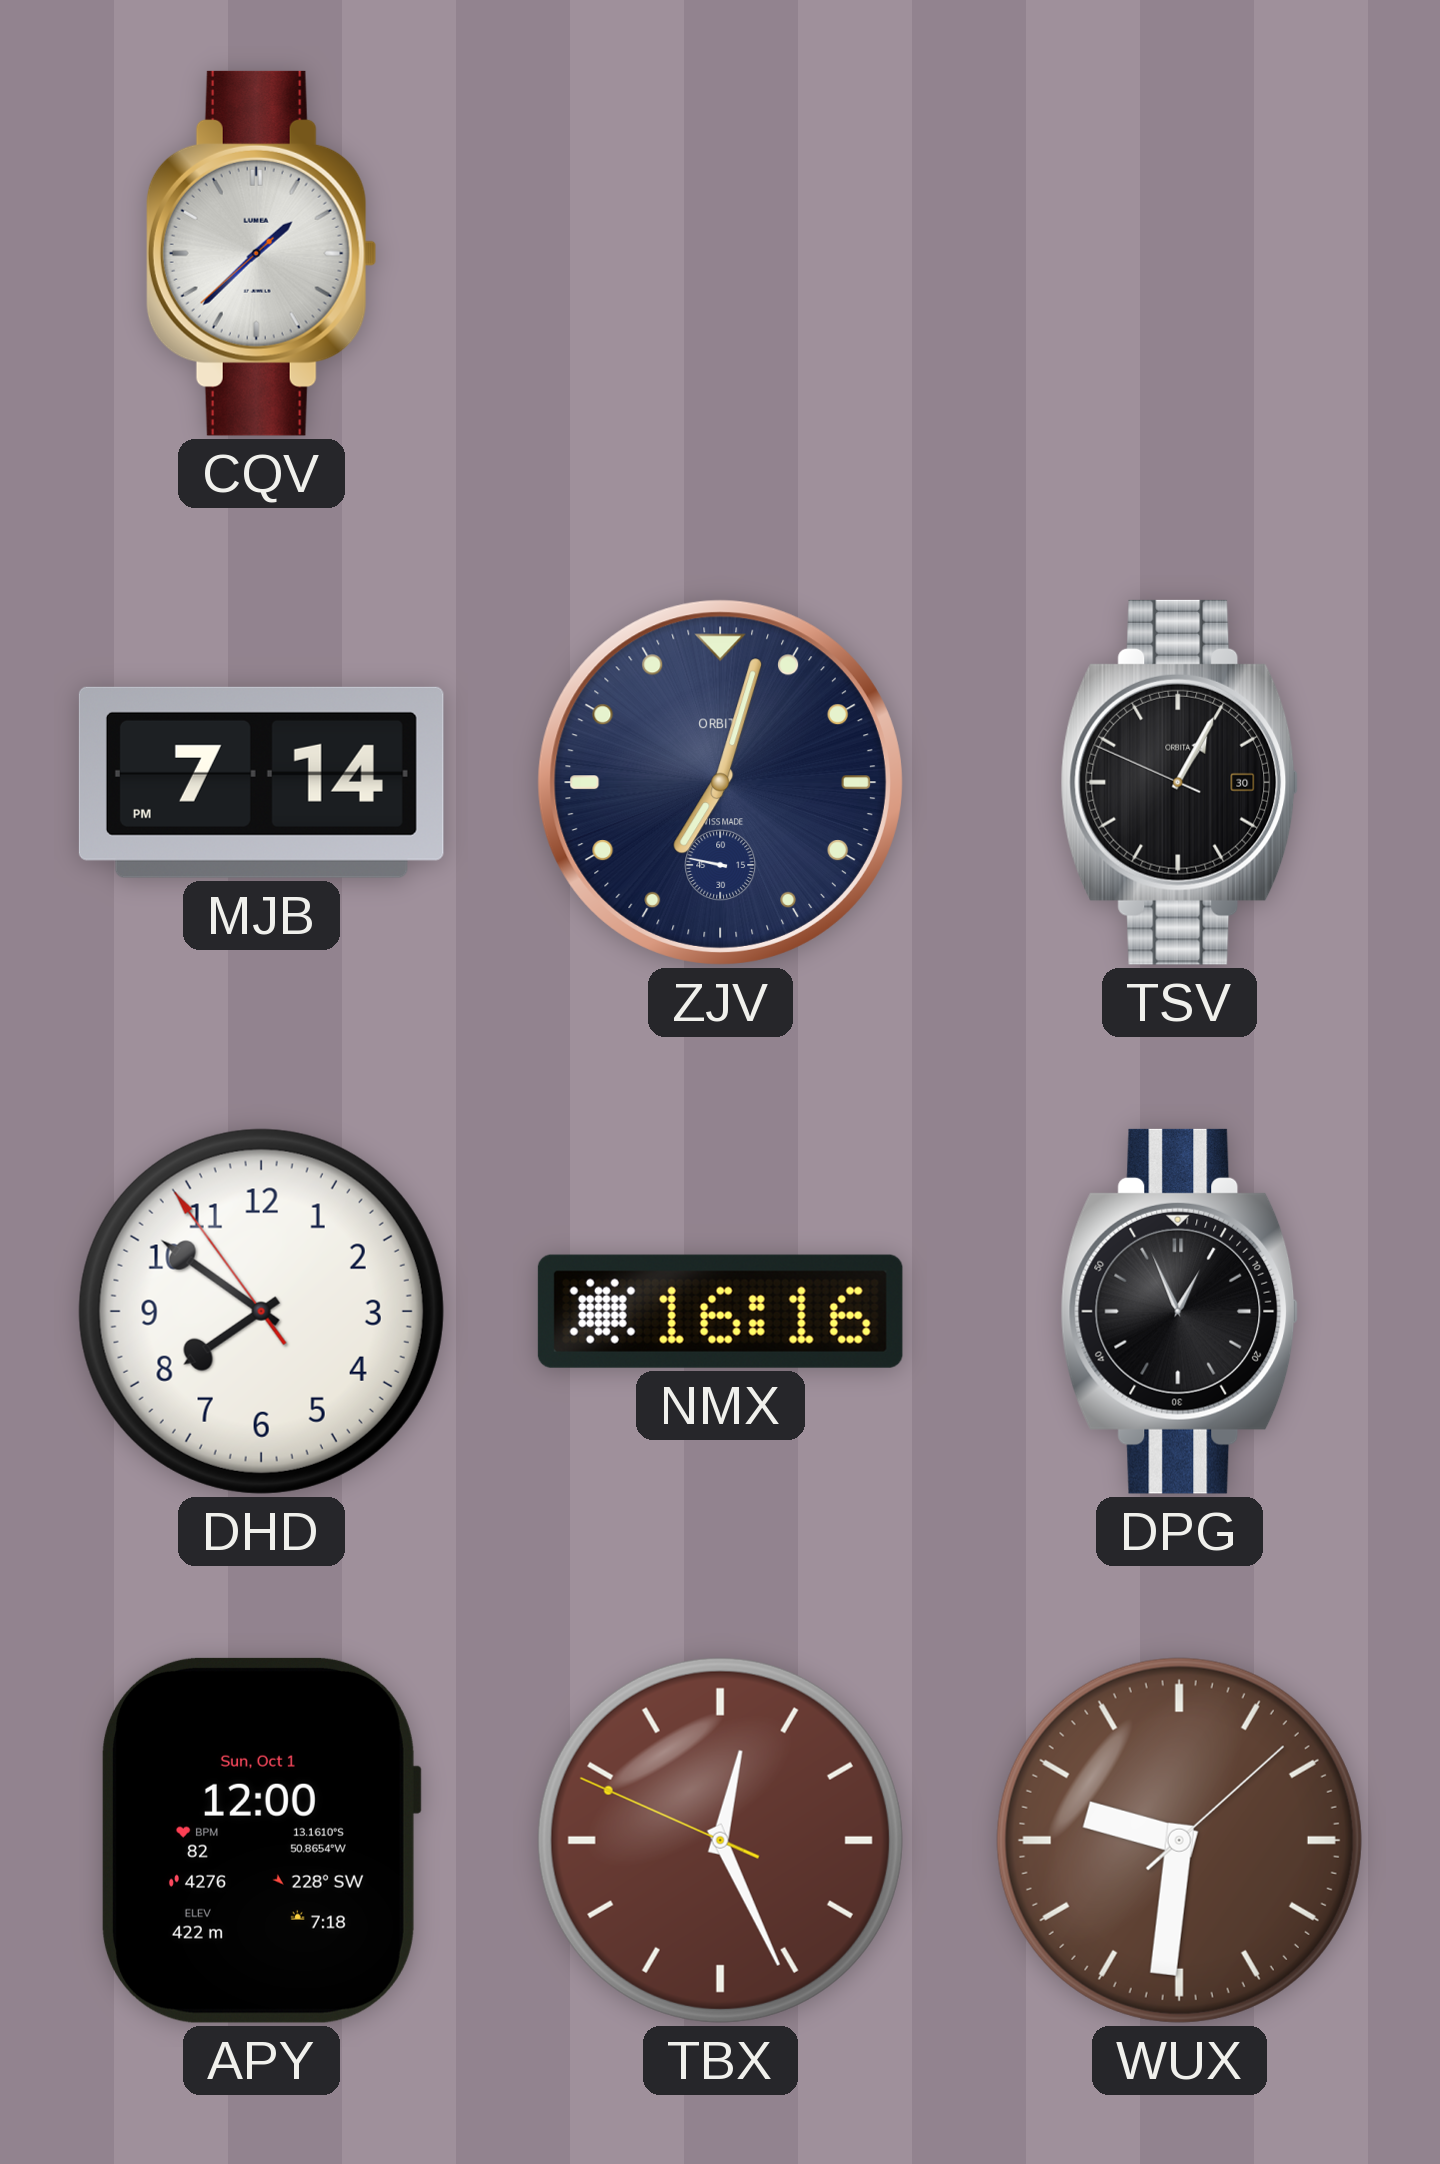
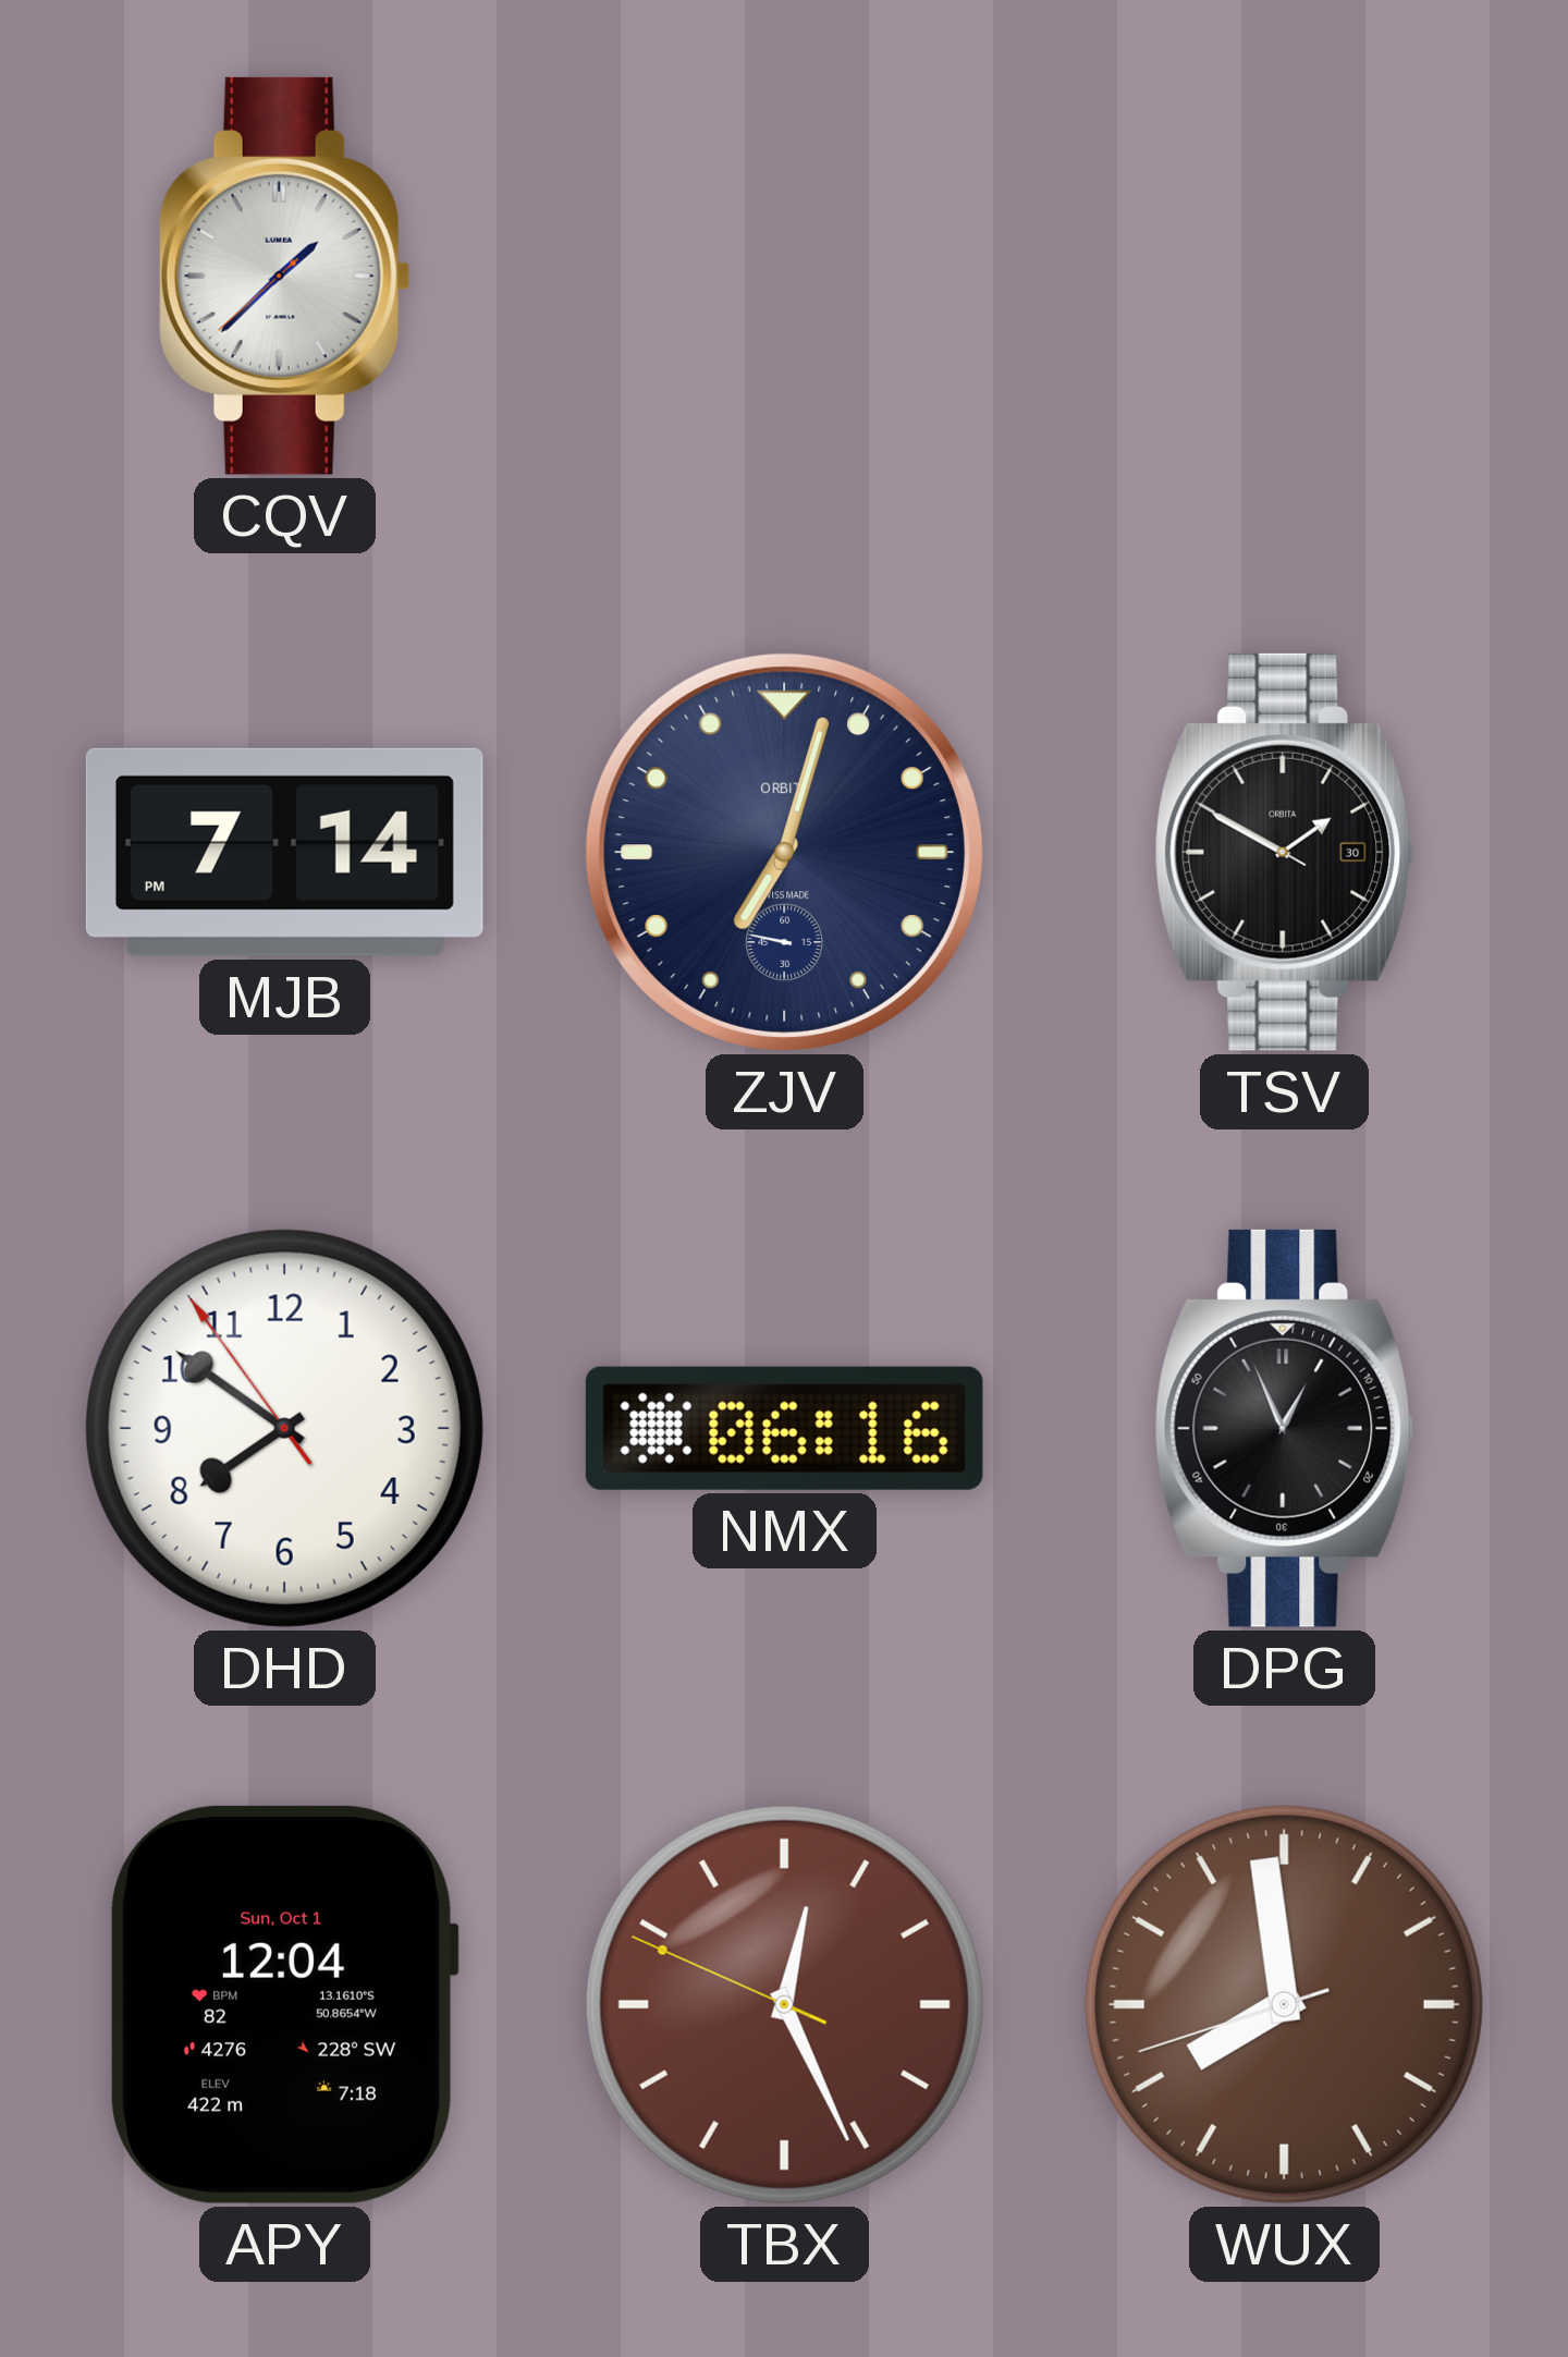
TSV: 1:04 -> 1:49
NMX: 16:16 -> 06:16
APY: 12:00 -> 12:04
WUX: 9:31 -> 7:58
